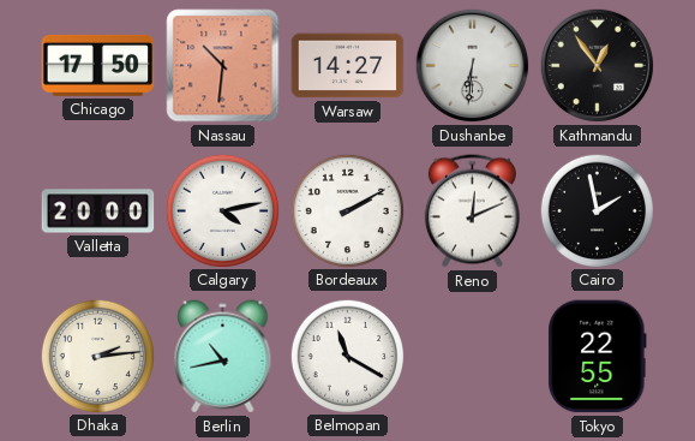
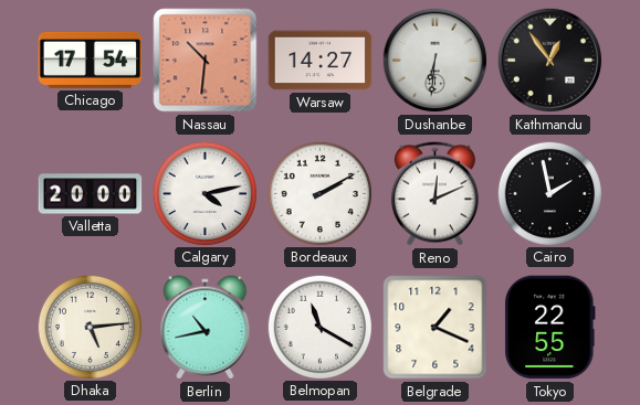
Chicago: 17:50 -> 17:54
Dhaka: 2:14 -> 5:14
Belgrade: none -> 1:19
